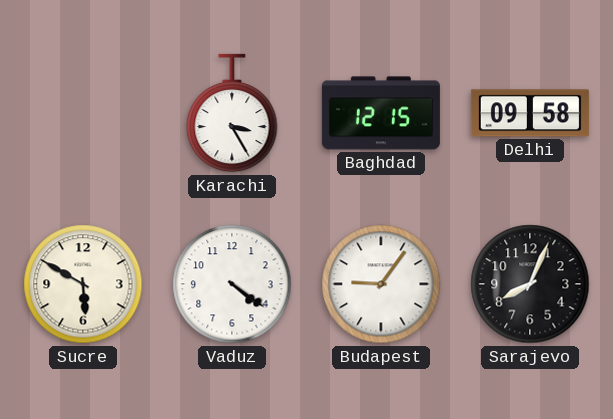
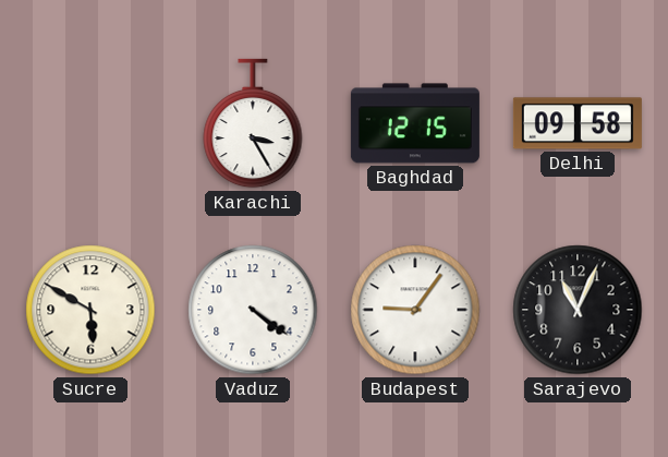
Sarajevo: 8:04 -> 11:04
